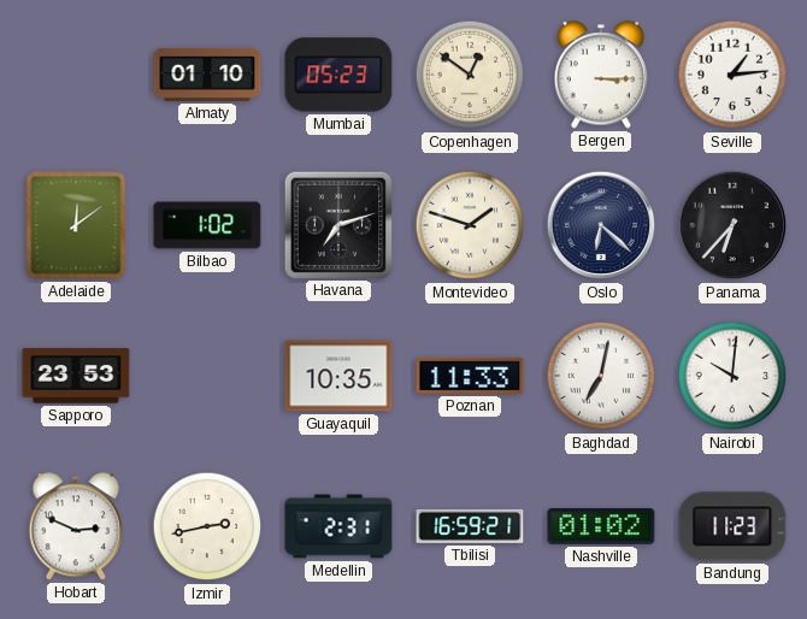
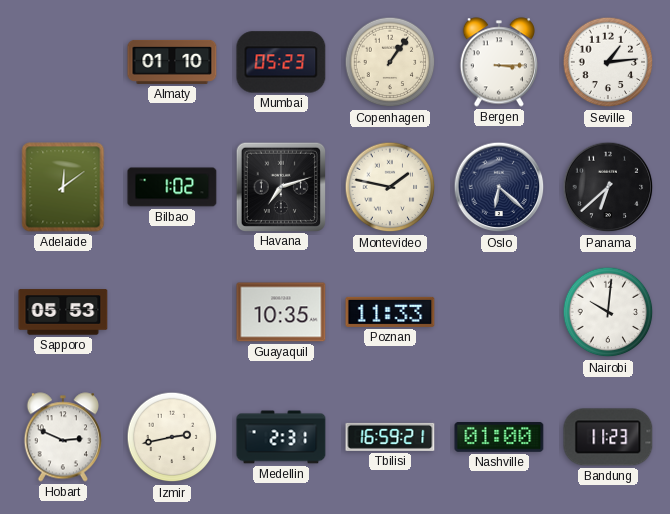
Copenhagen: 12:51 -> 1:06
Montevideo: 1:48 -> 1:47
Panama: 6:37 -> 6:38
Sapporo: 23:53 -> 05:53
Baghdad: 7:02 -> none
Nashville: 01:02 -> 01:00
